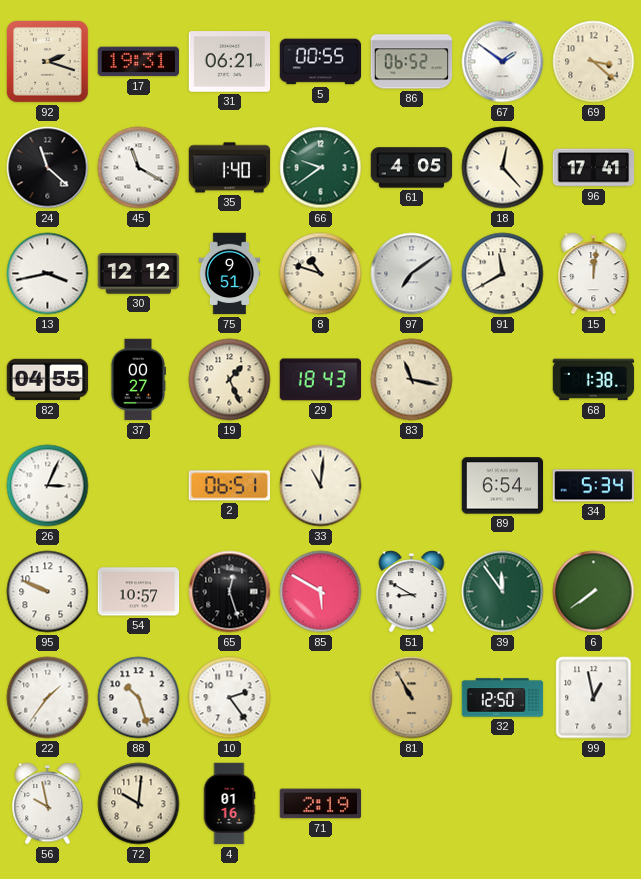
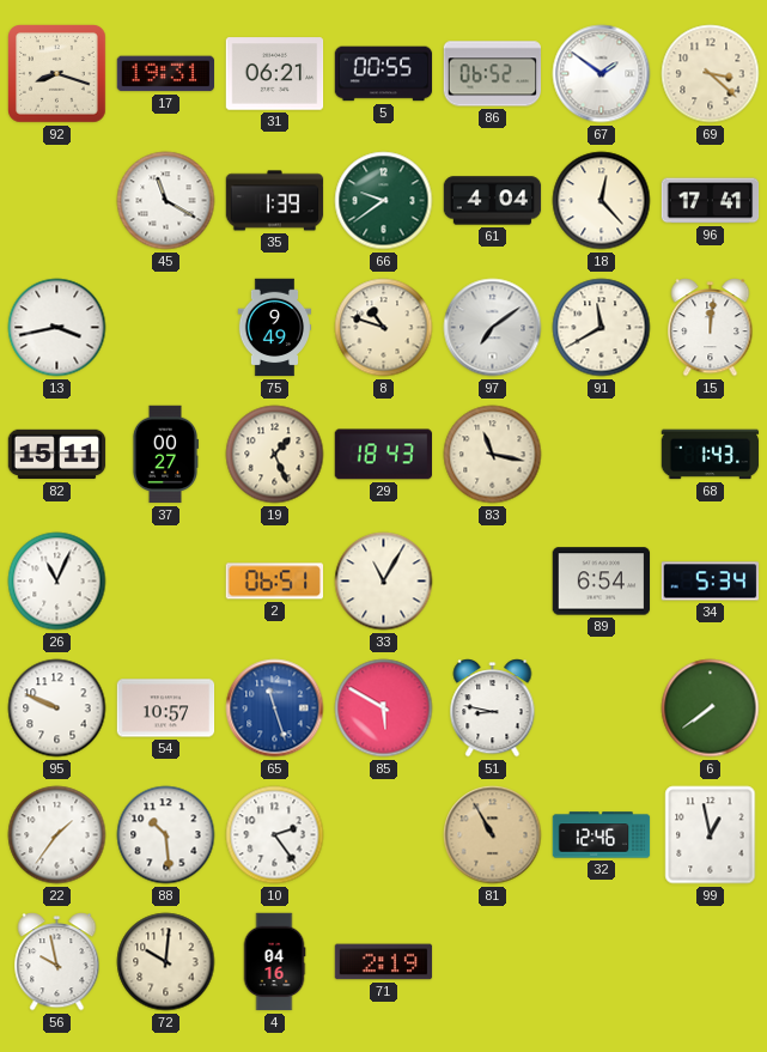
92: 2:18 -> 8:18
24: 11:22 -> none
35: 1:40 -> 1:39
61: 4:05 -> 4:04
30: 12:12 -> none
75: 9:51 -> 9:49
82: 04:55 -> 15:11
68: 1:38 -> 1:43
26: 3:04 -> 11:04
33: 11:01 -> 11:05
65: 12:27 -> 11:27
65 dial: black -> blue
51: 8:50 -> 8:47
39: 11:54 -> none
88: 10:27 -> 10:29
32: 12:50 -> 12:46
4: 01:16 -> 04:16
